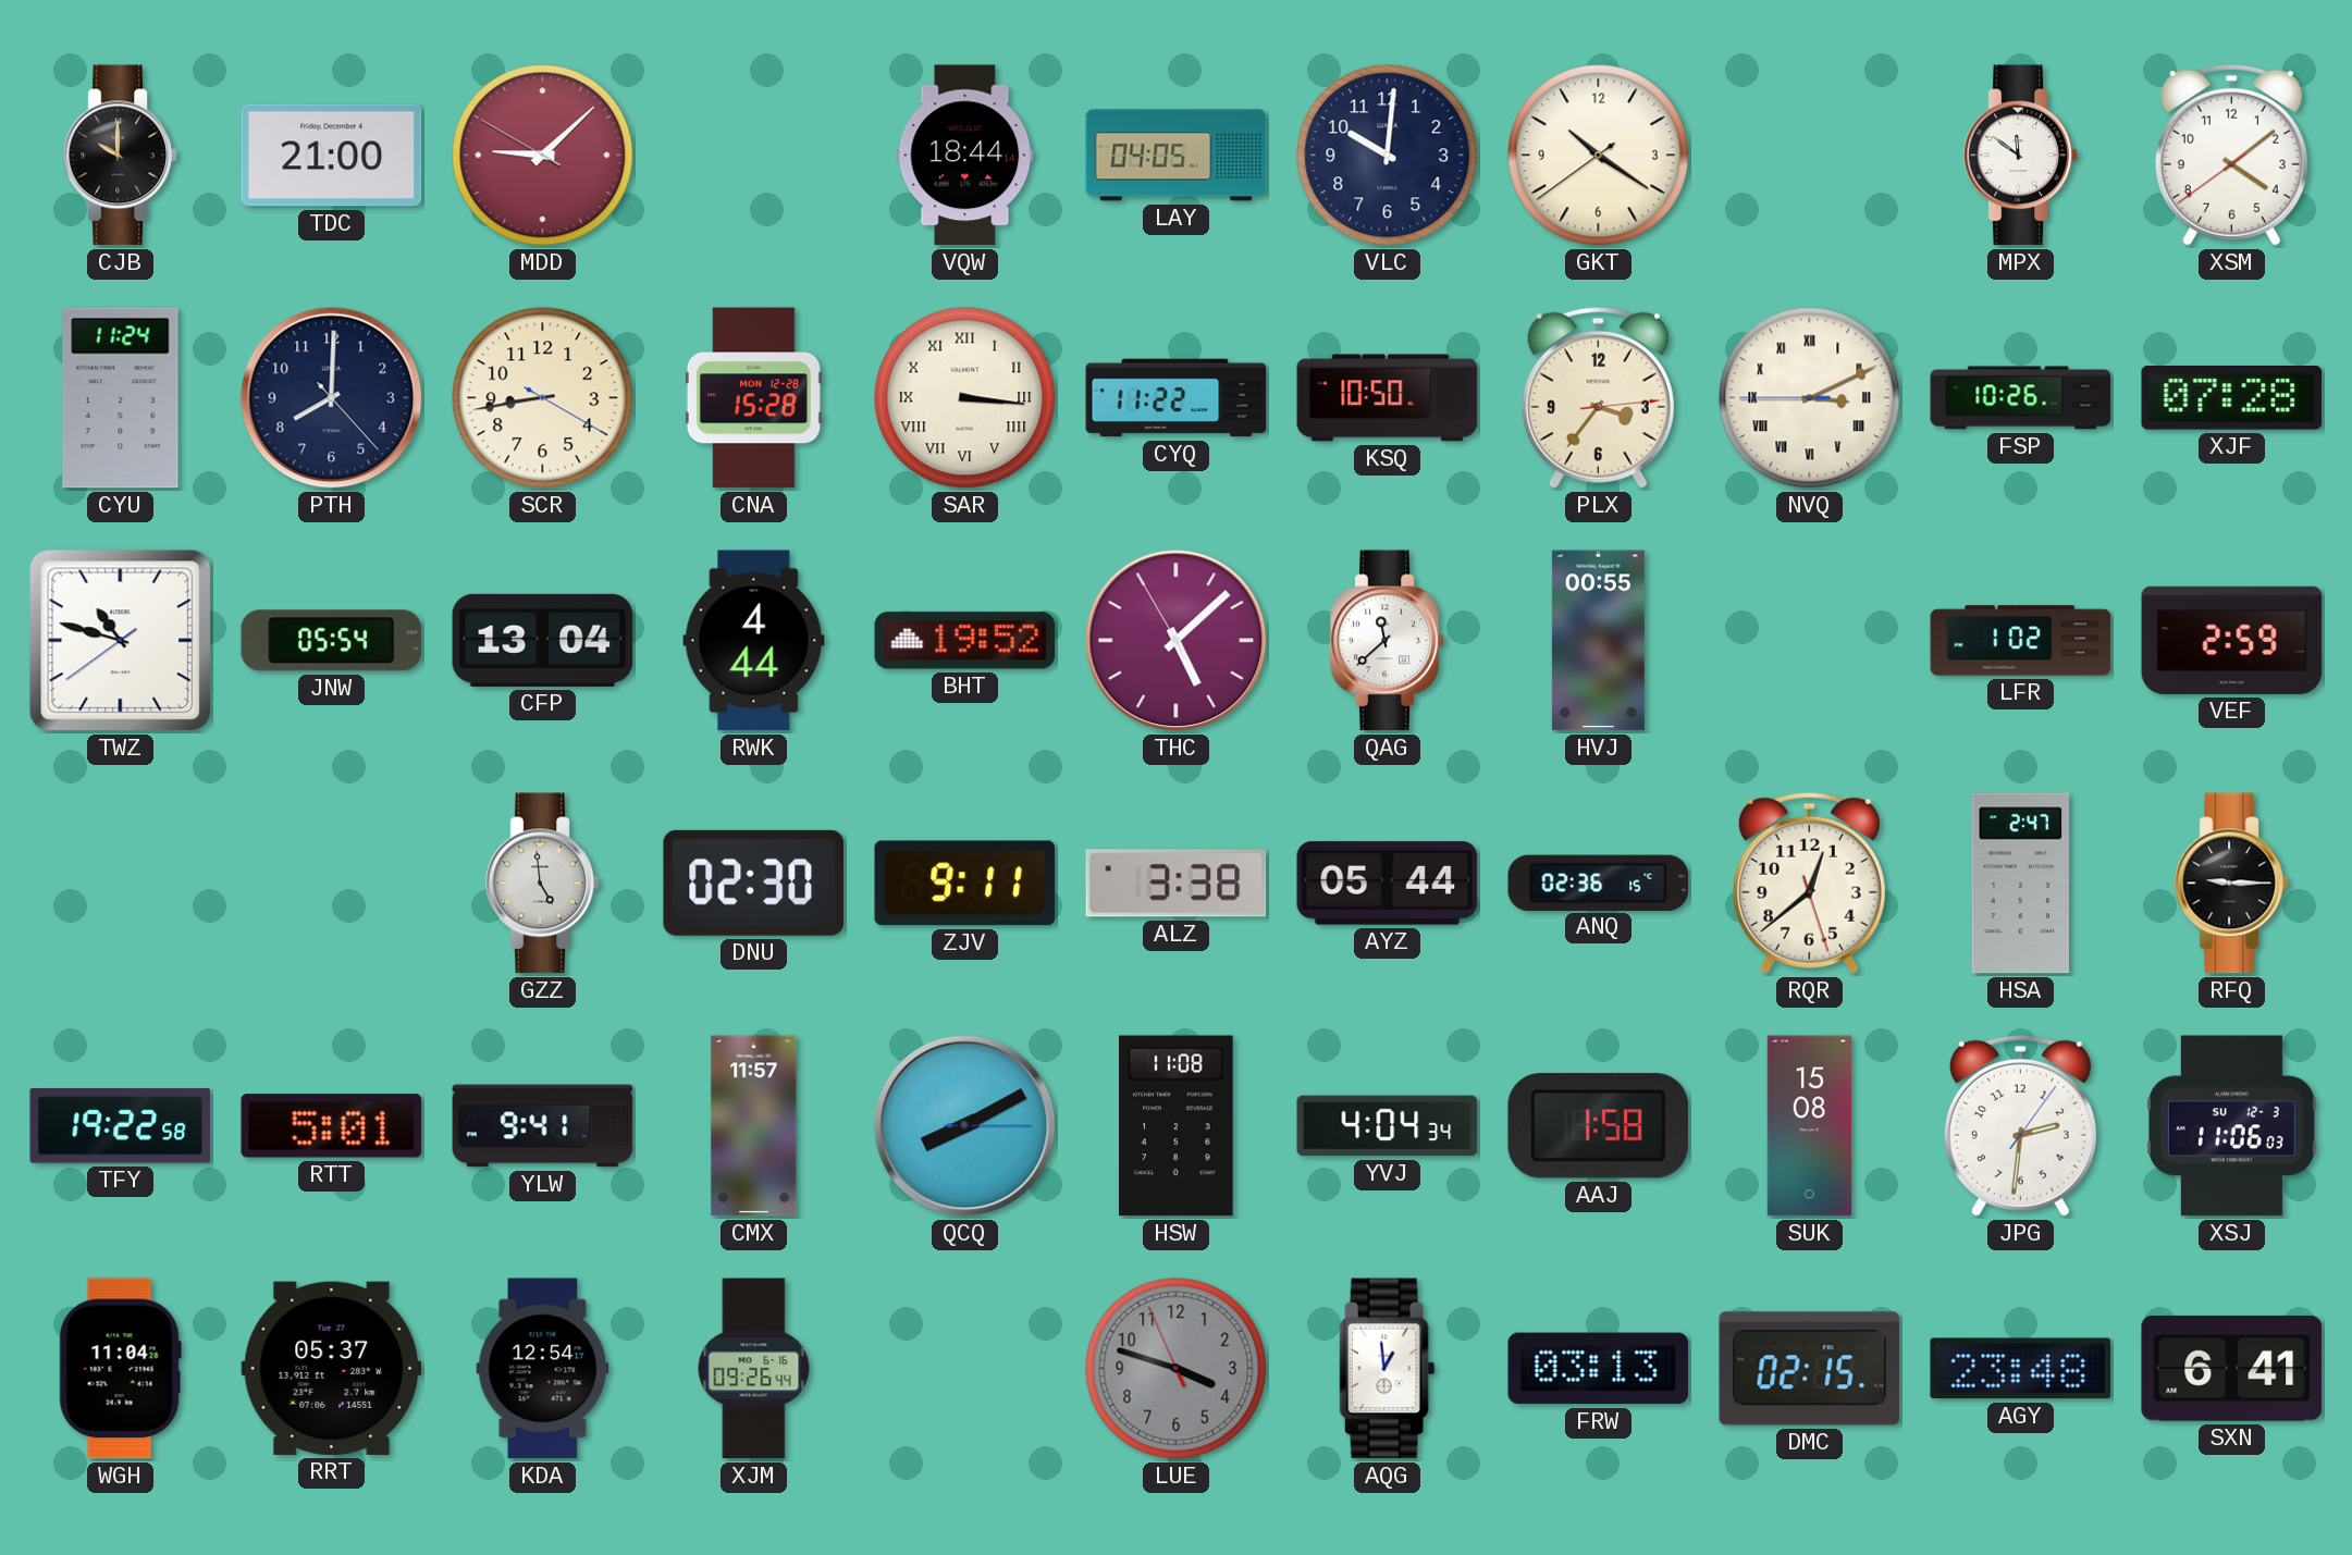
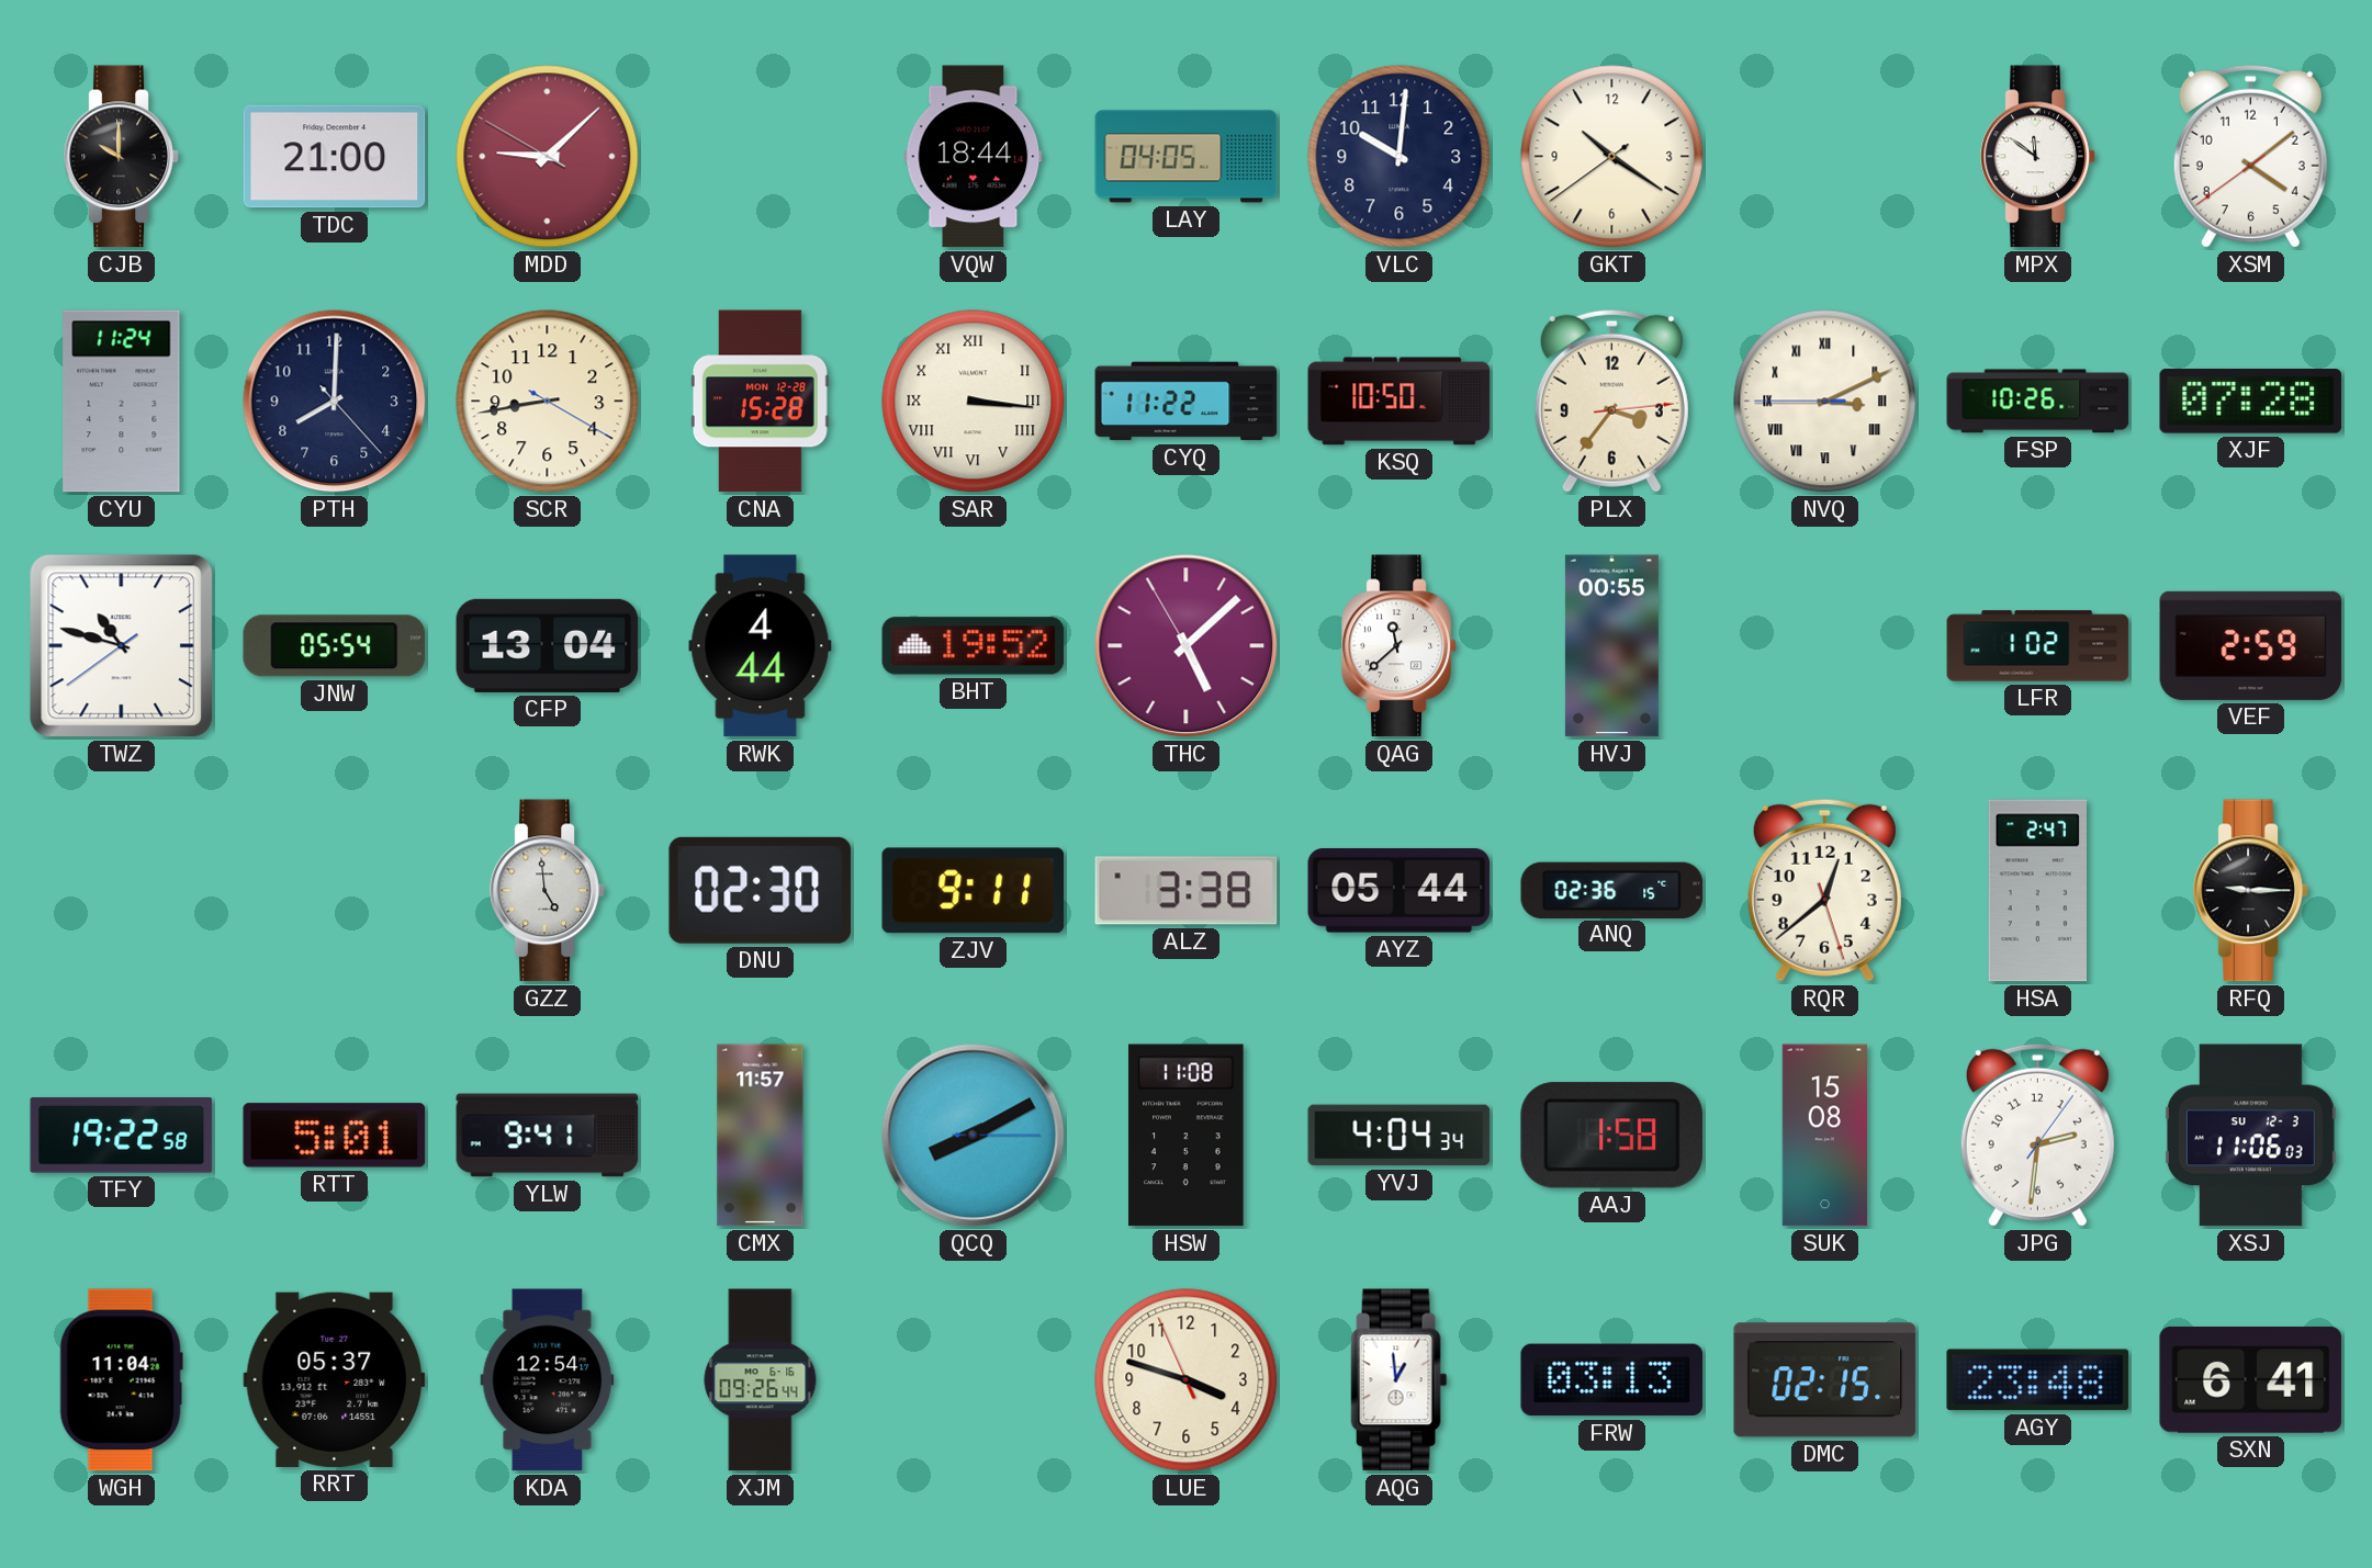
LUE dial: grey -> cream
